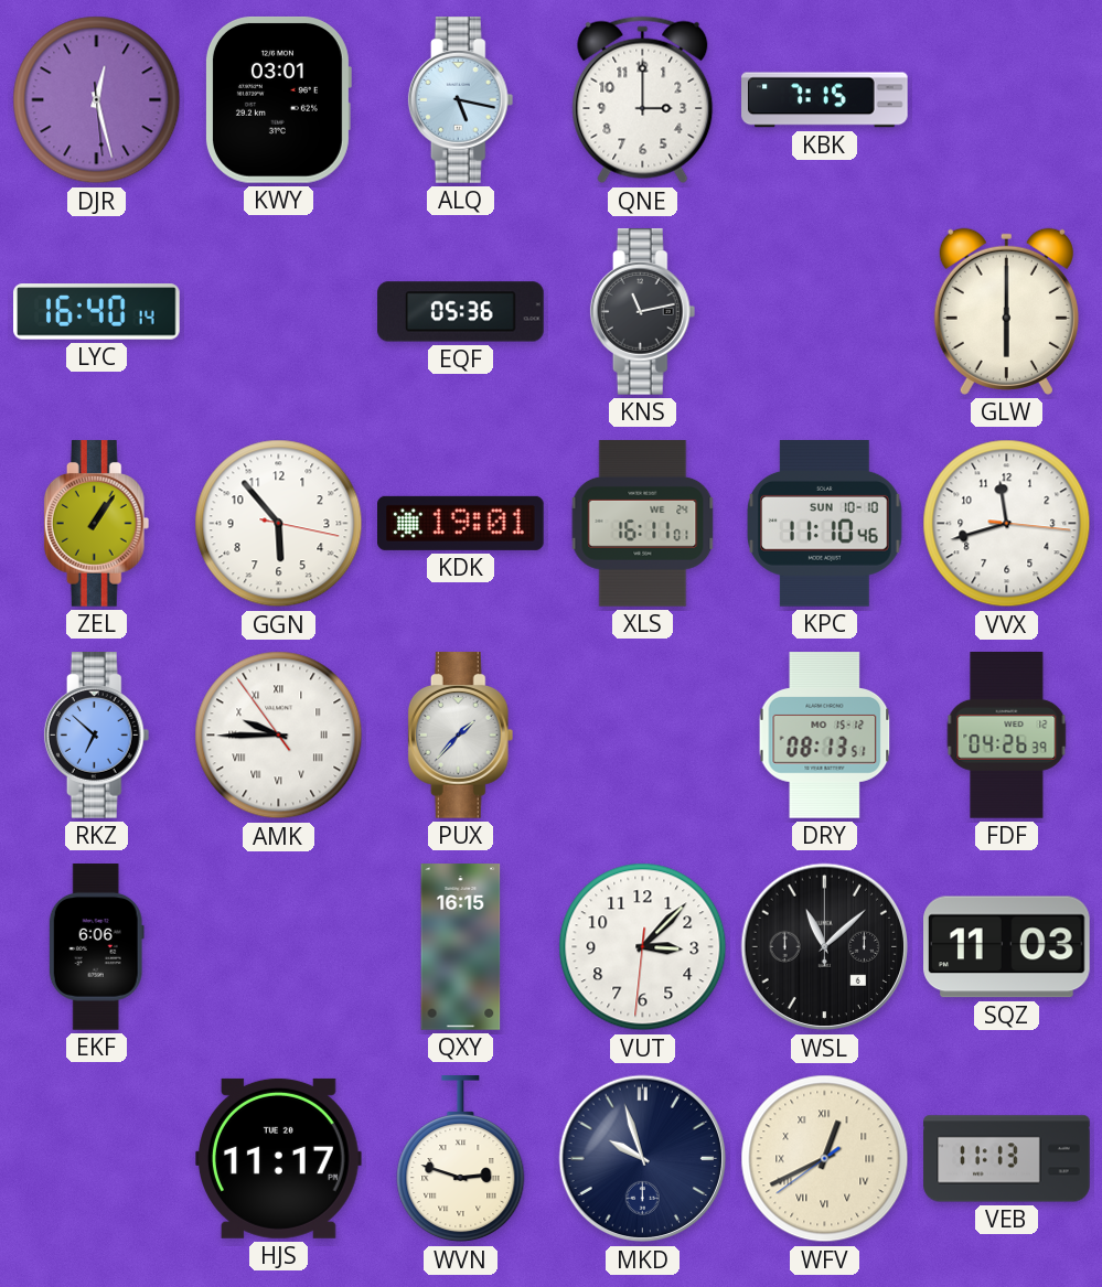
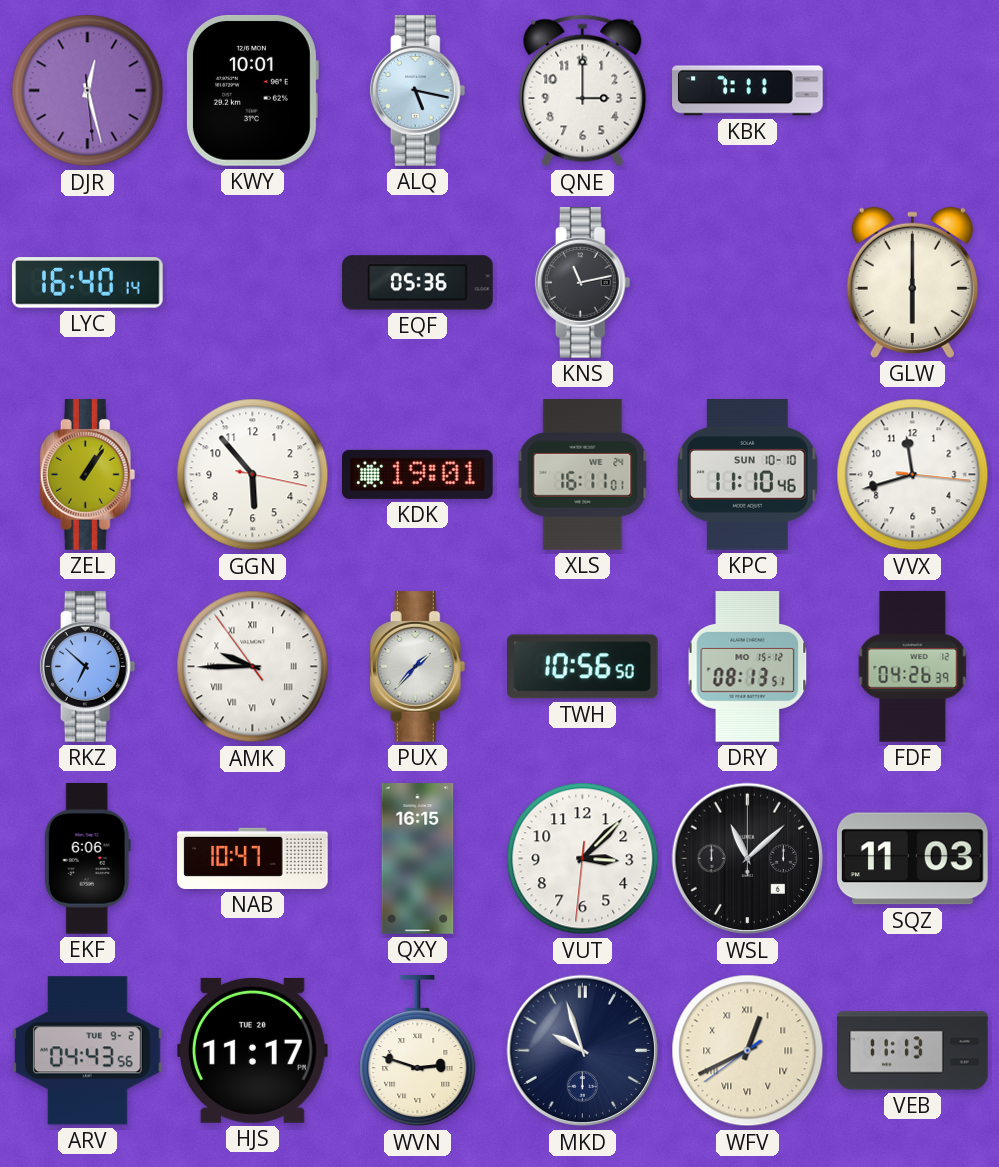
KWY: 03:01 -> 10:01
KBK: 7:15 -> 7:11
TWH: none -> 10:56
NAB: none -> 10:47
ARV: none -> 04:43
